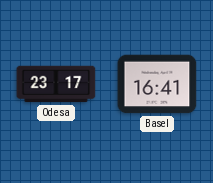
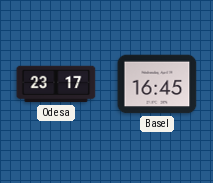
Basel: 16:41 -> 16:45
